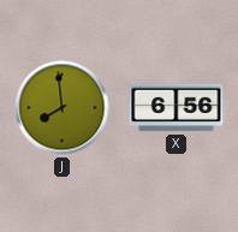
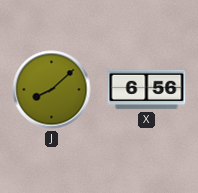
J: 7:59 -> 8:08
